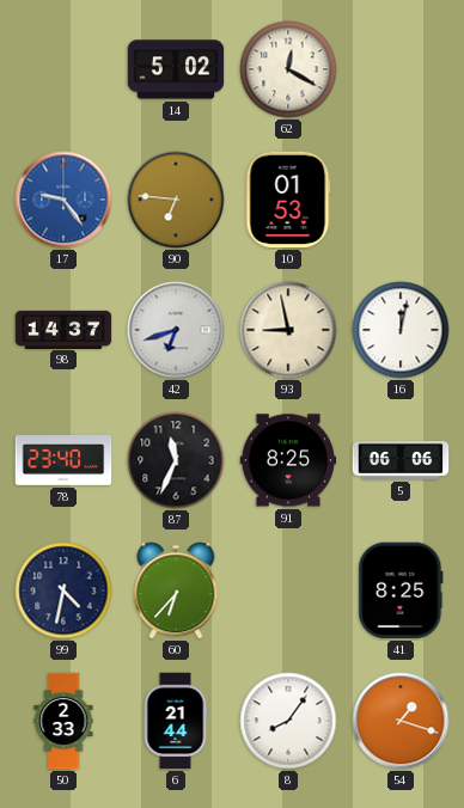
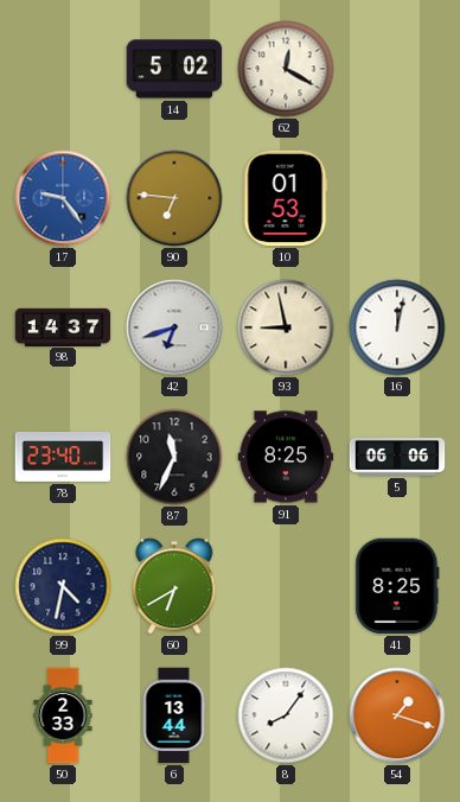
60: 6:37 -> 6:40
6: 21:44 -> 13:44
